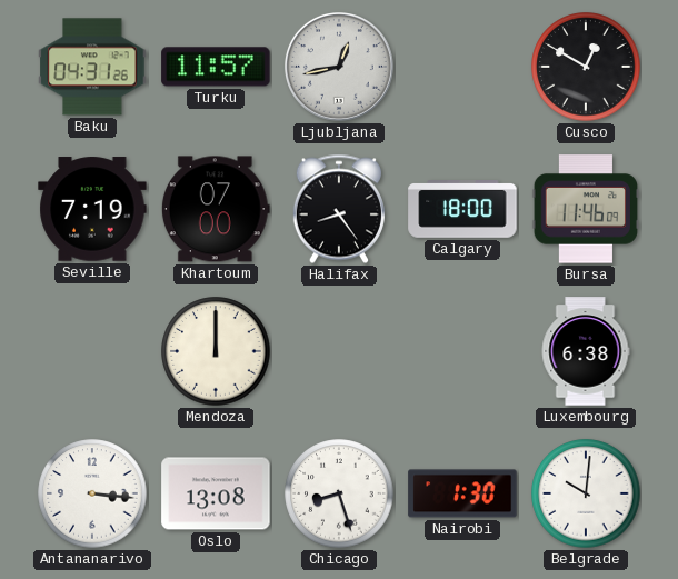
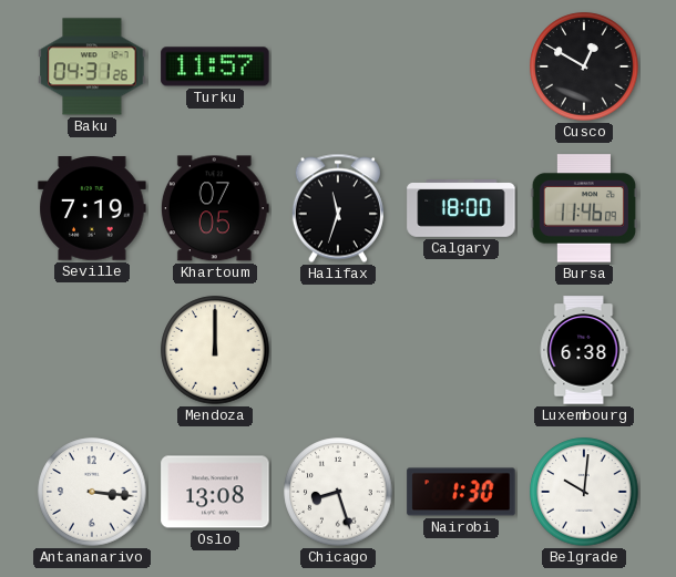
Ljubljana: 12:43 -> none
Khartoum: 07:00 -> 07:05
Halifax: 8:24 -> 11:33
